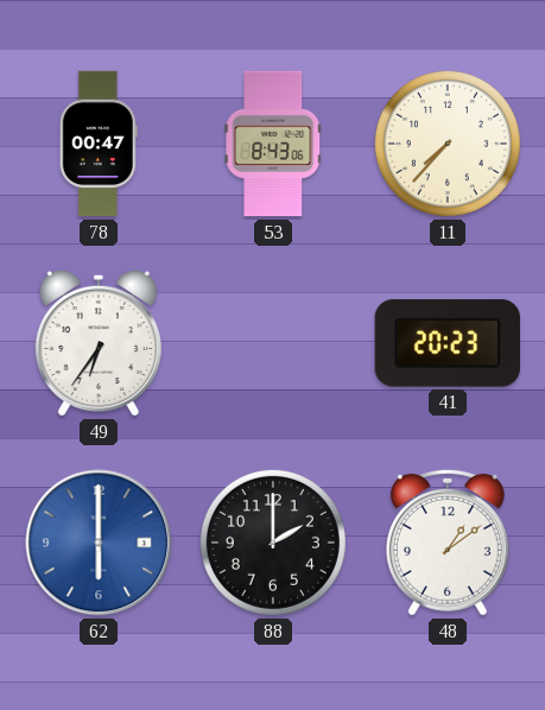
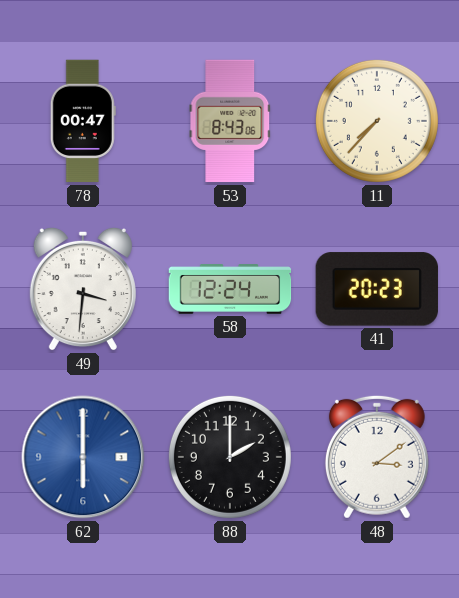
49: 6:36 -> 3:31
58: none -> 12:24
48: 1:09 -> 3:09
